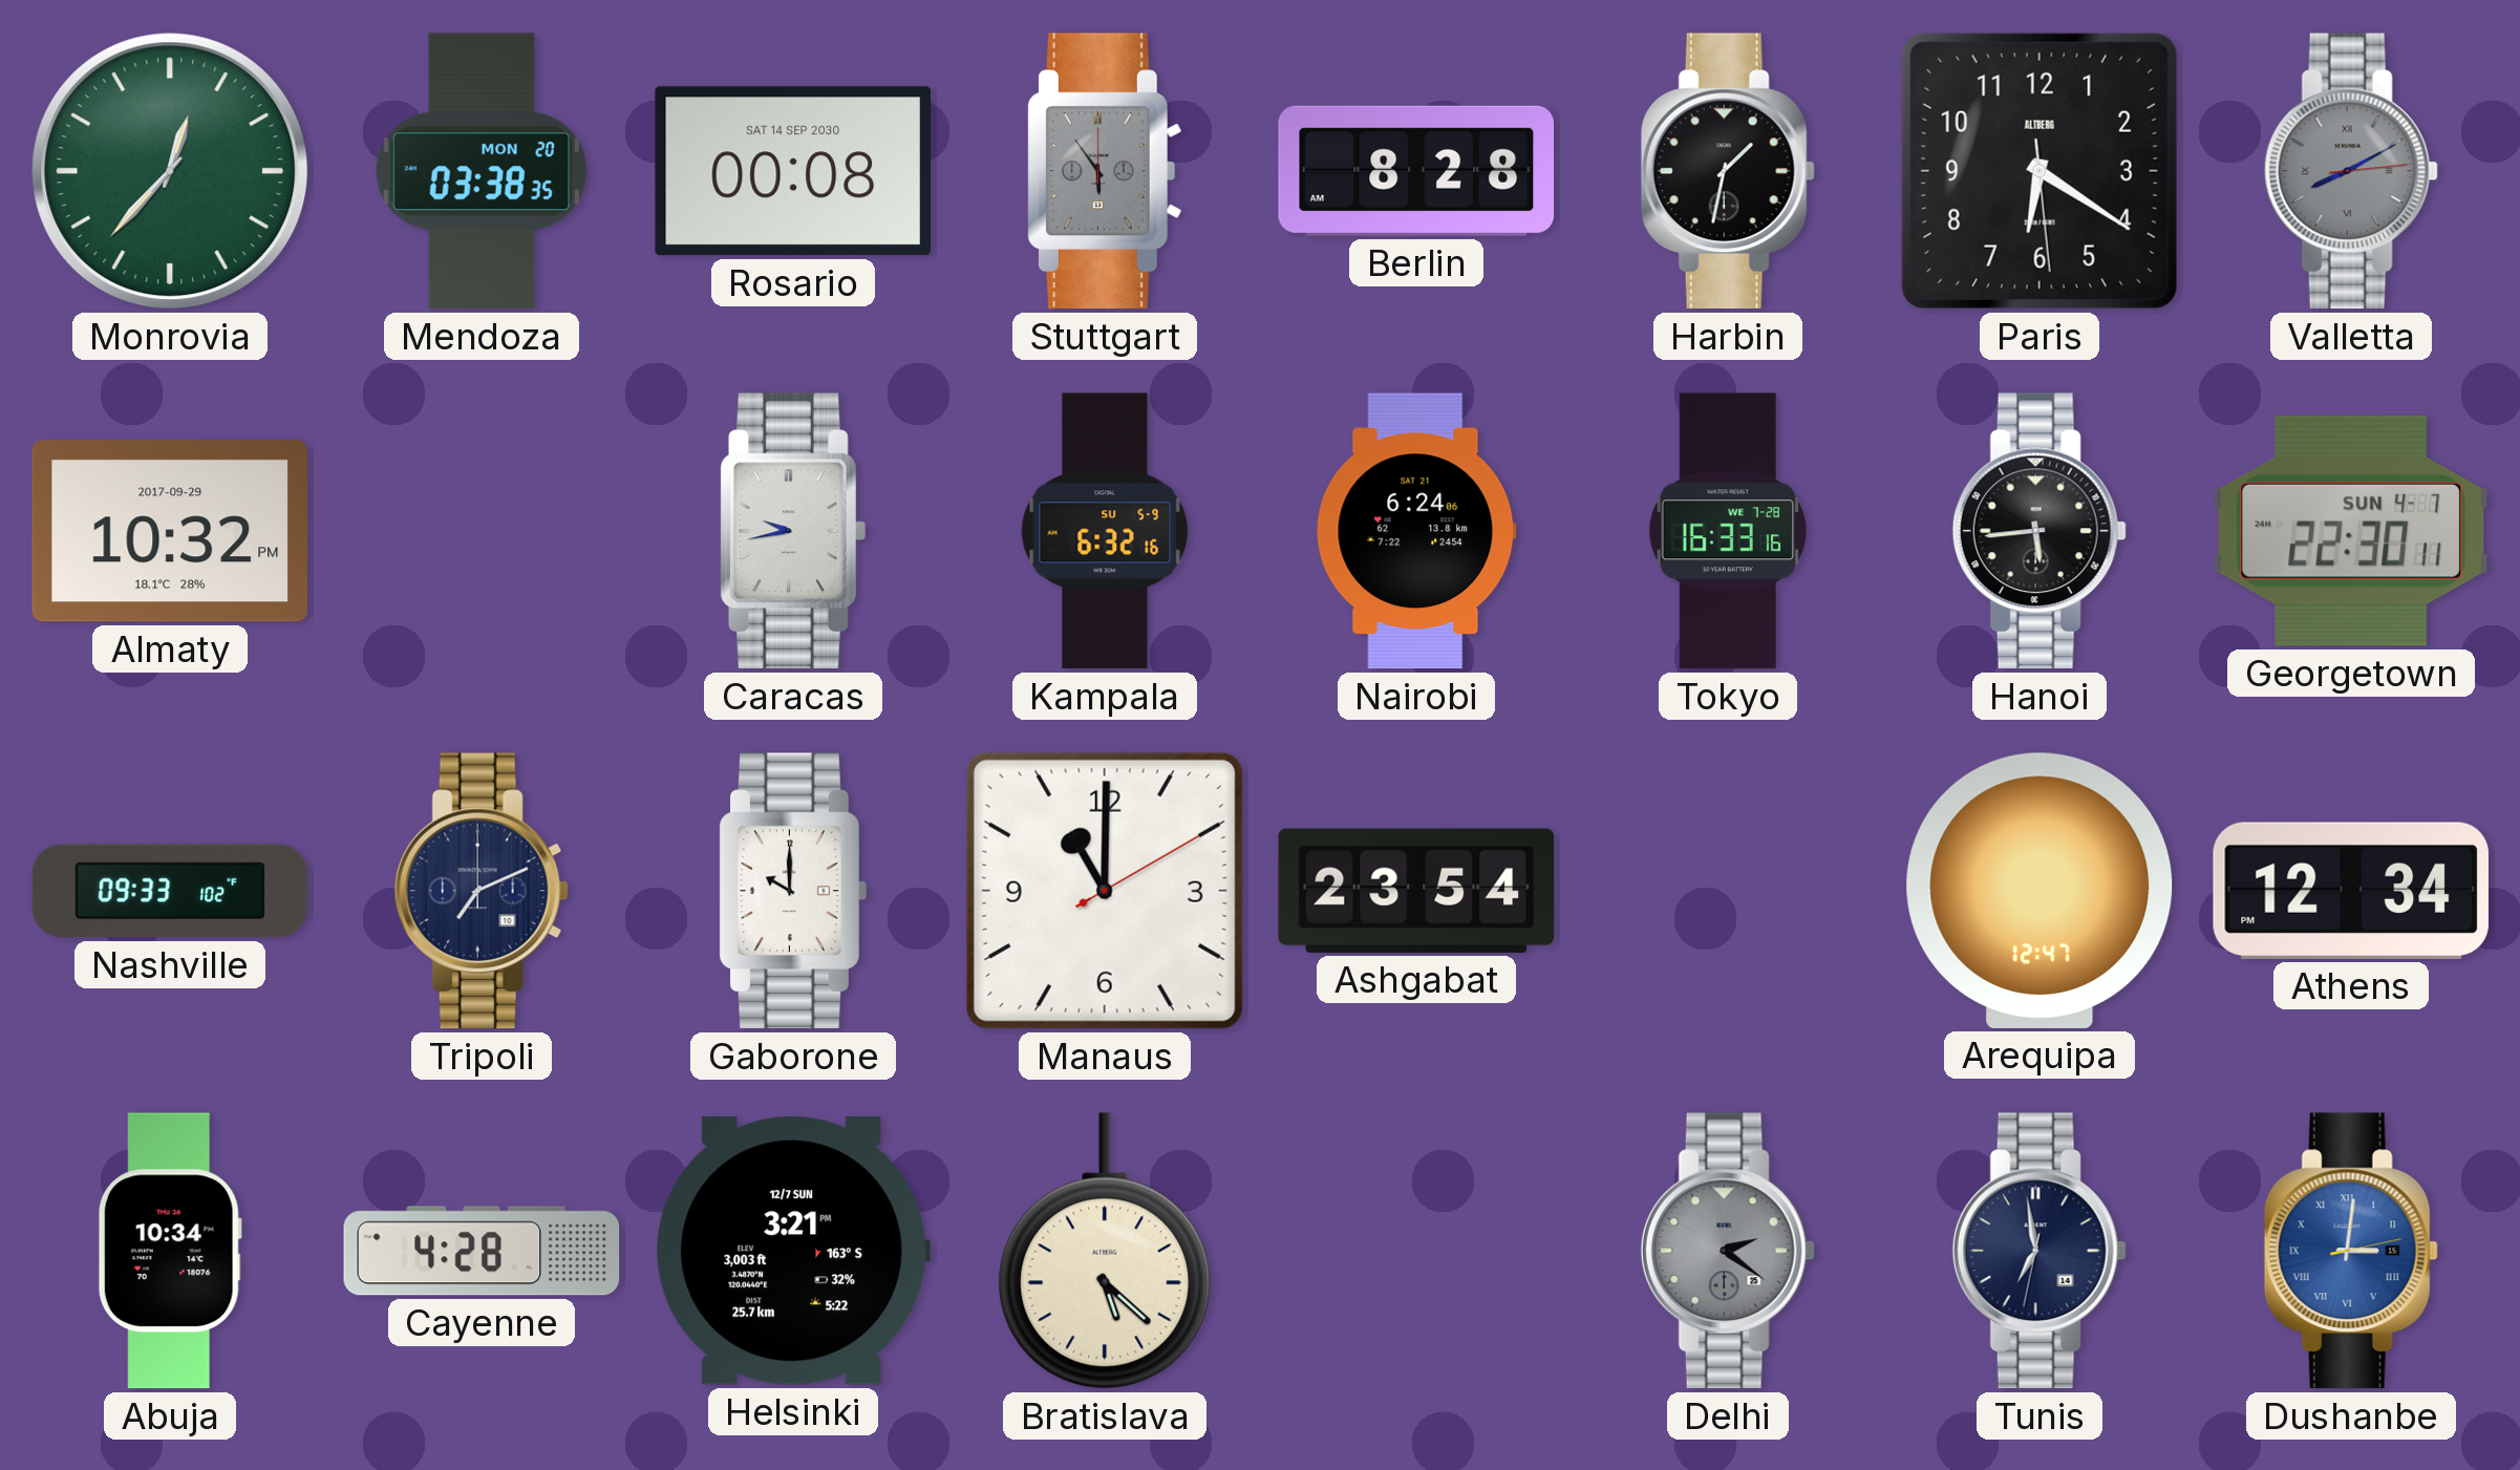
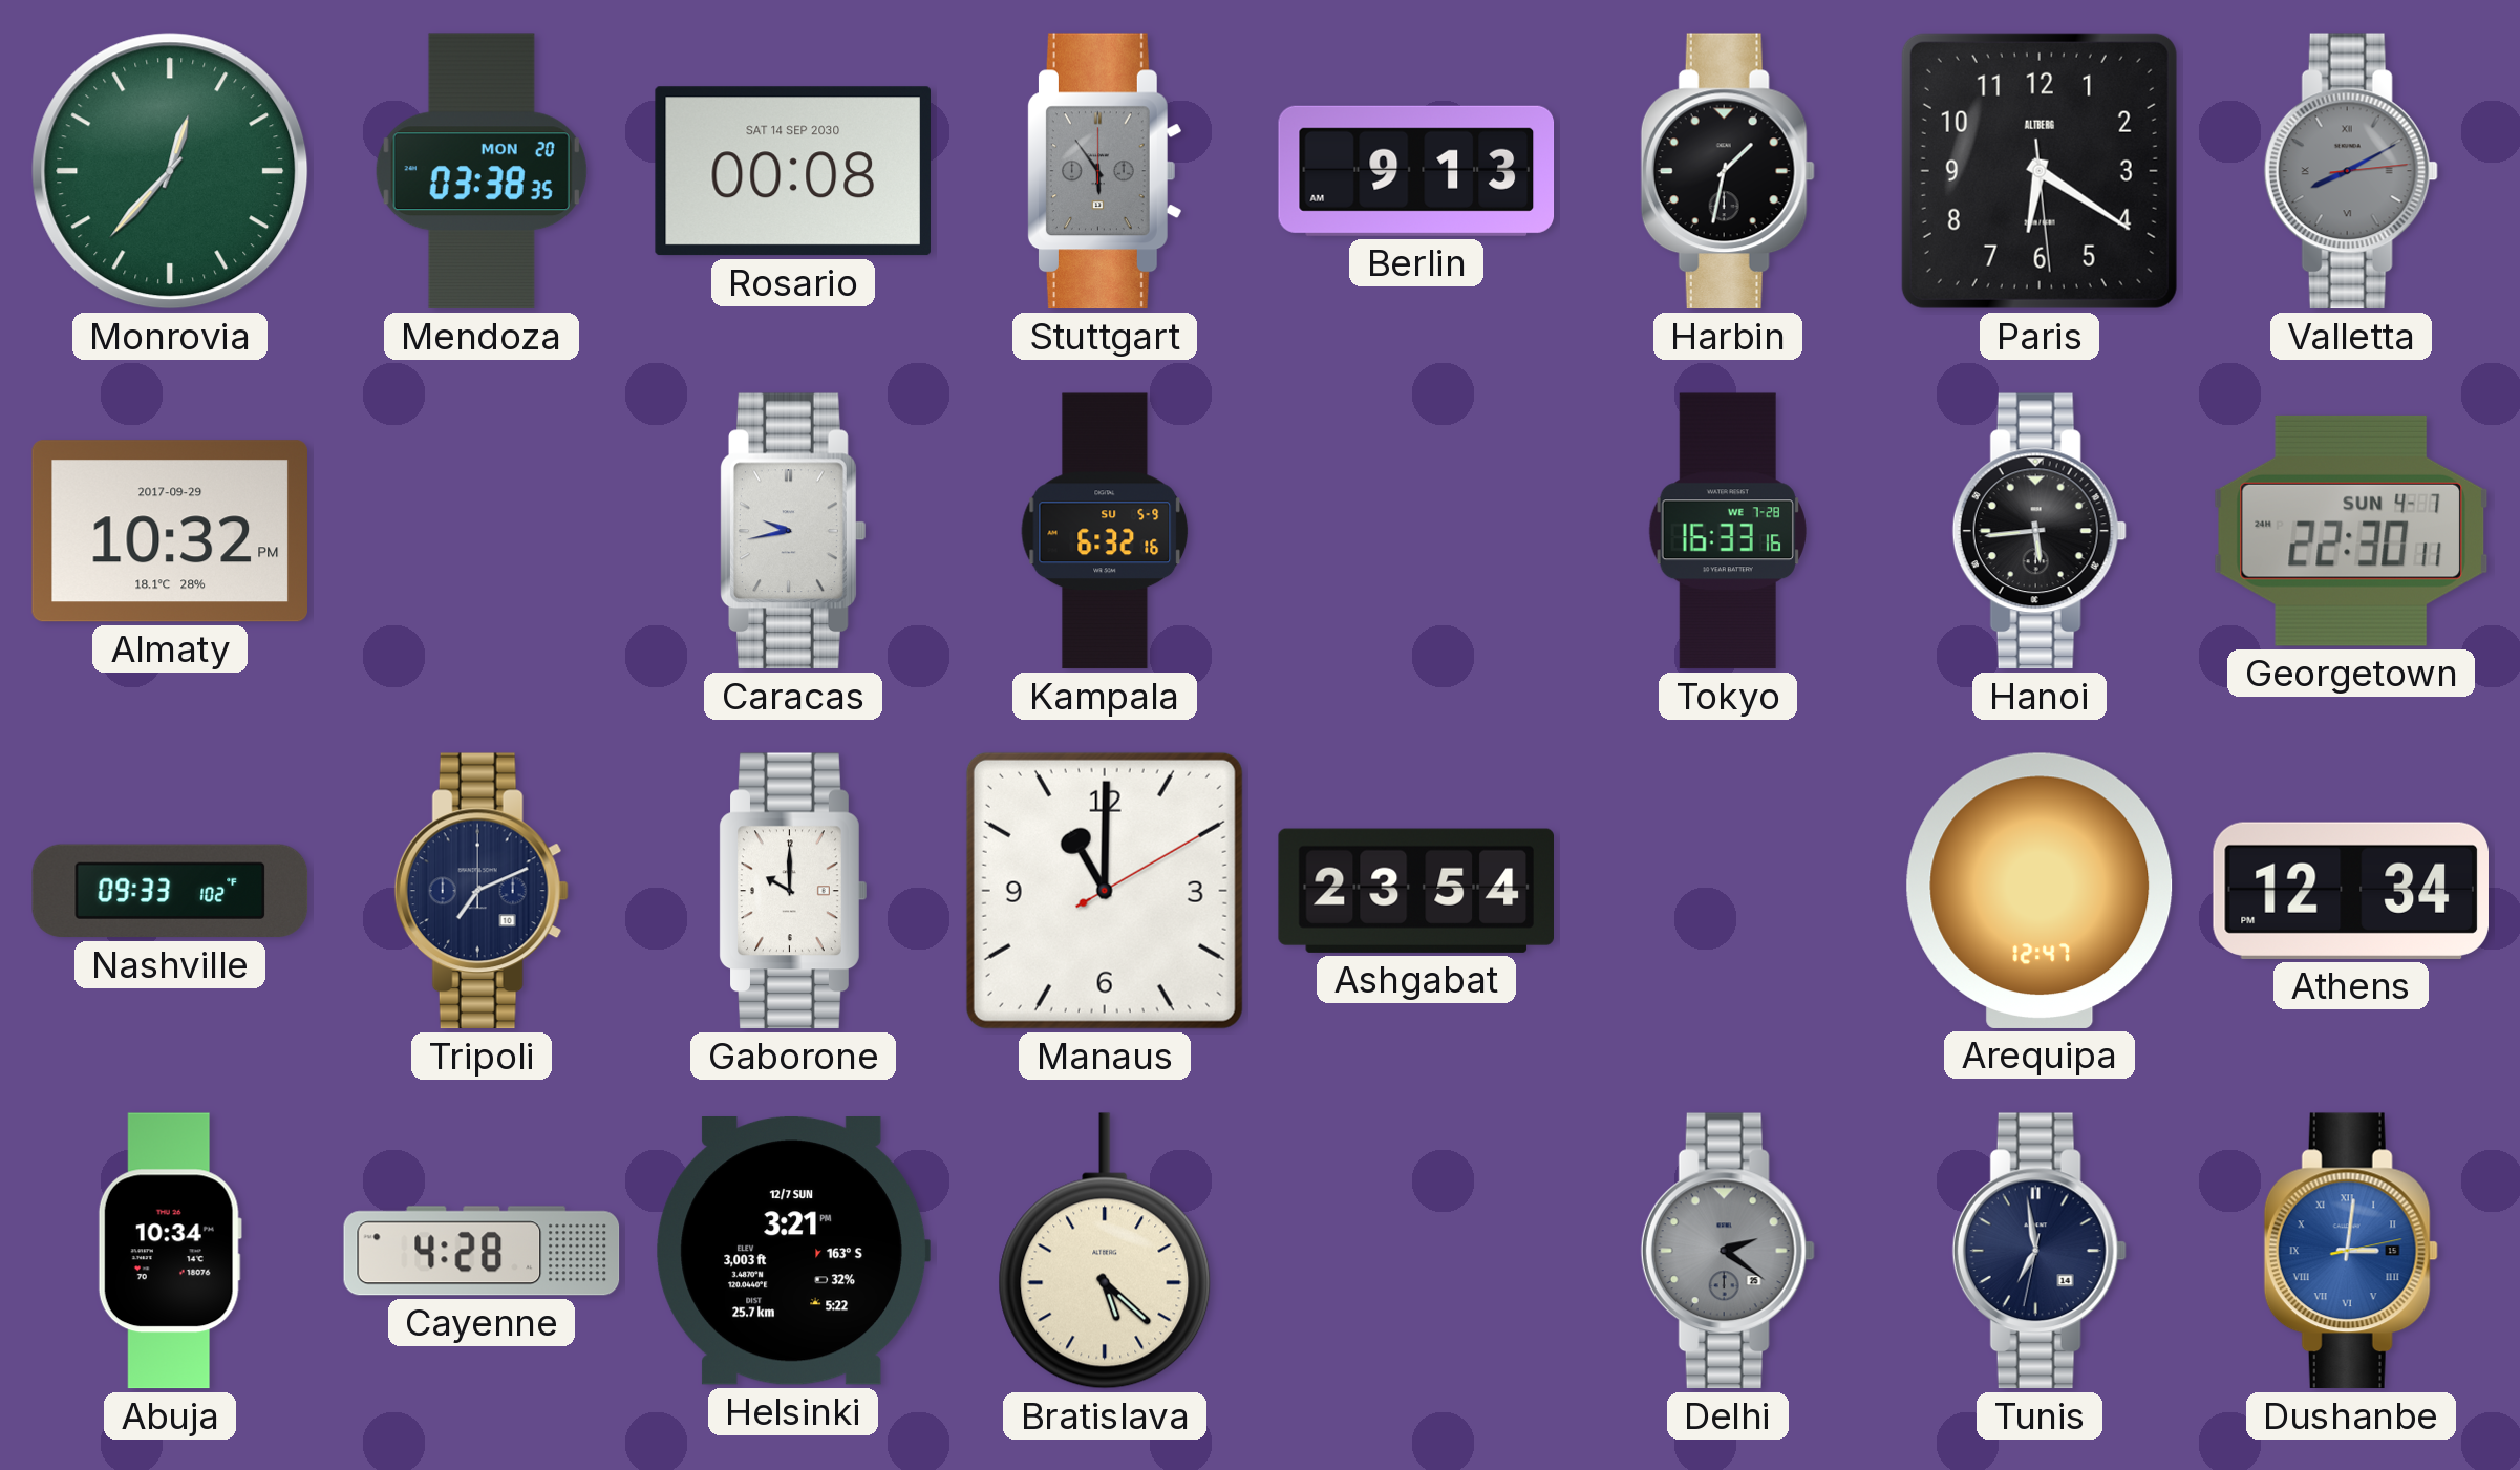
Berlin: 8:28 -> 9:13
Nairobi: 6:24 -> none
